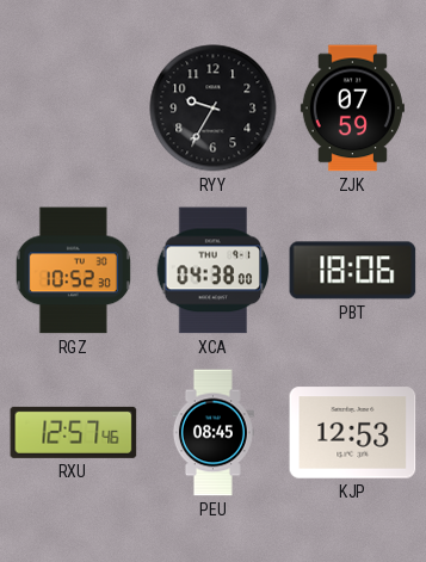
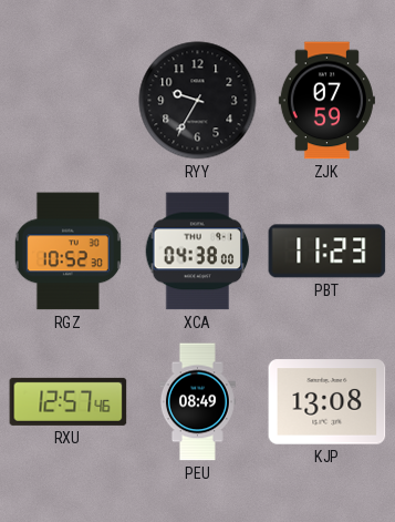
PBT: 18:06 -> 11:23
PEU: 08:45 -> 08:49
KJP: 12:53 -> 13:08
